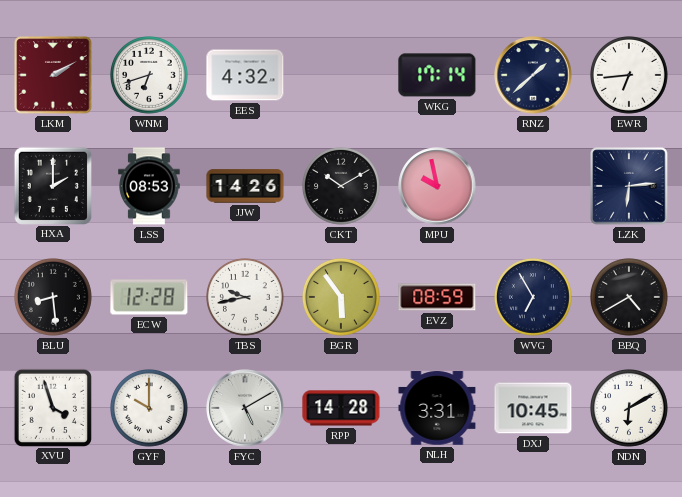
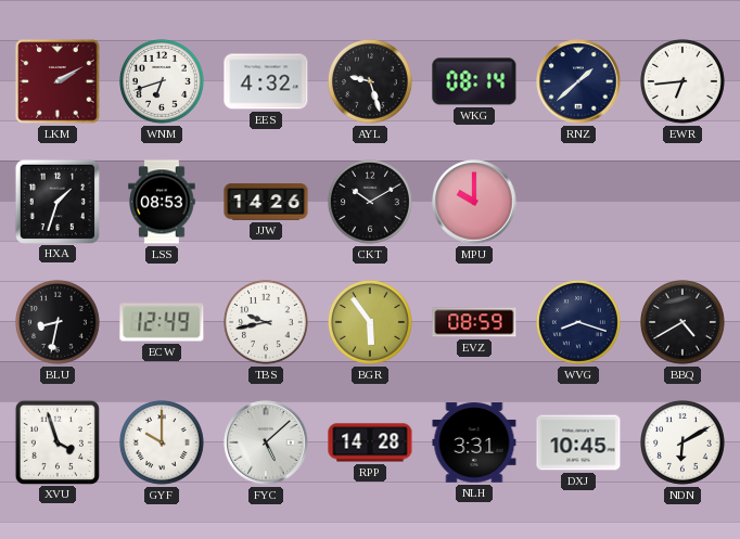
AYL: none -> 9:27
WKG: 17:14 -> 08:14
HXA: 2:00 -> 1:33
MPU: 9:58 -> 10:00
LZK: 6:14 -> none
BLU: 8:29 -> 8:32
ECW: 12:28 -> 12:49
WVG: 6:55 -> 8:18
FYC: 5:10 -> 5:08
